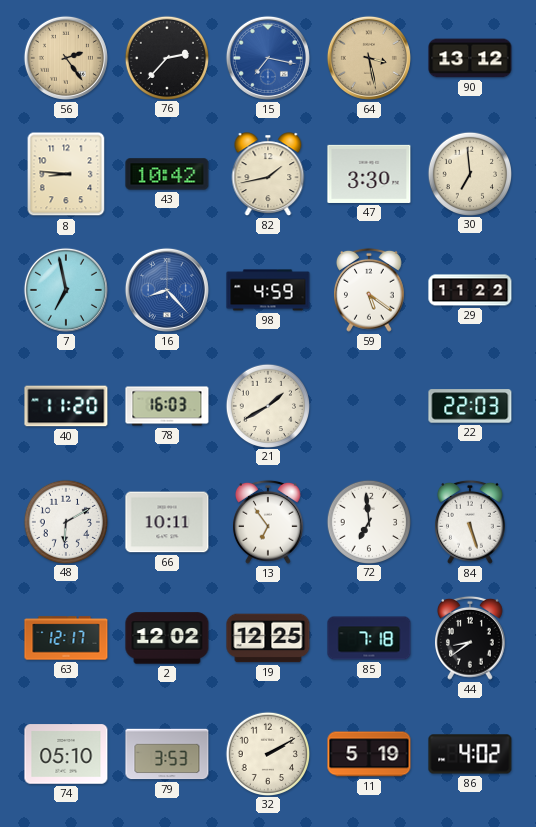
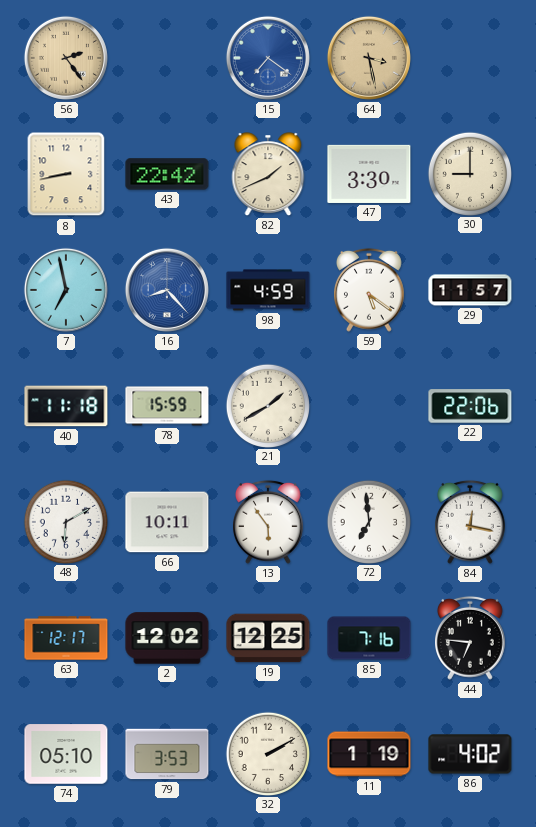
76: 2:37 -> none
15: 7:17 -> 7:21
90: 13:12 -> none
8: 8:46 -> 8:43
43: 10:42 -> 22:42
82: 1:43 -> 1:41
30: 6:59 -> 9:00
29: 11:22 -> 11:57
40: 11:20 -> 11:18
78: 16:03 -> 15:59
22: 22:03 -> 22:06
13: 6:54 -> 5:54
84: 5:27 -> 12:17
85: 7:18 -> 7:16
44: 8:39 -> 6:46
11: 5:19 -> 1:19
